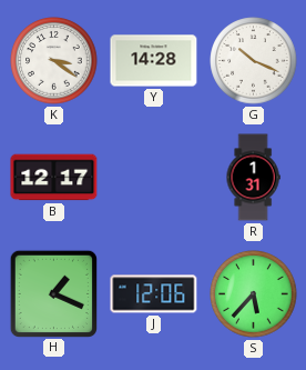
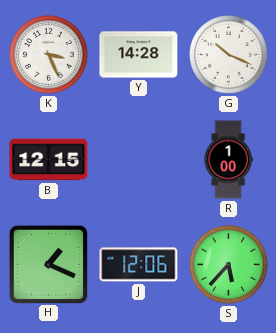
K: 3:21 -> 3:26
B: 12:17 -> 12:15
R: 1:31 -> 1:00
